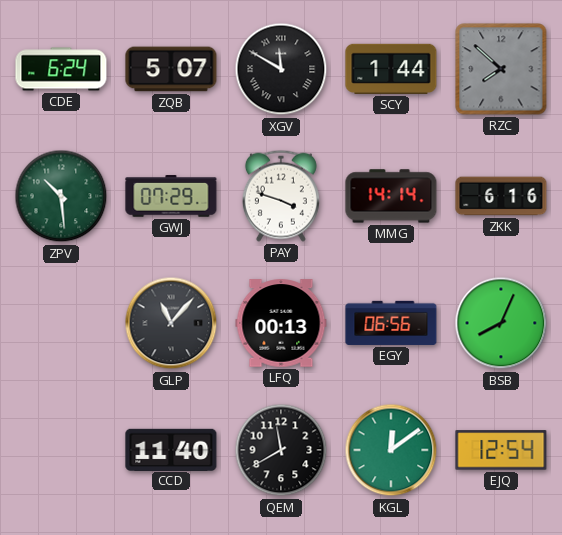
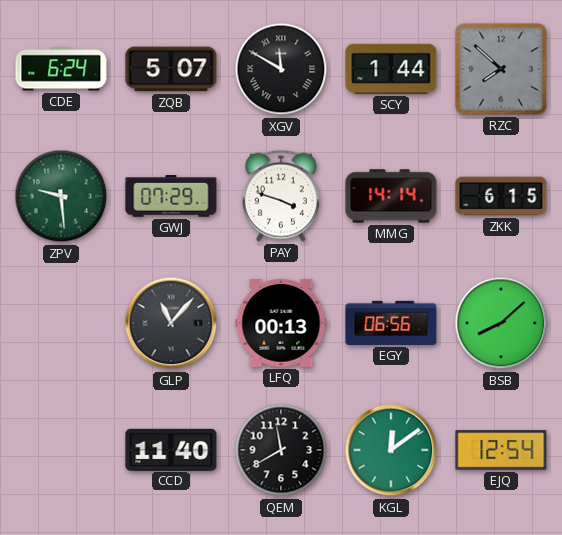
ZPV: 10:29 -> 9:29
ZKK: 6:16 -> 6:15
BSB: 8:04 -> 8:08
